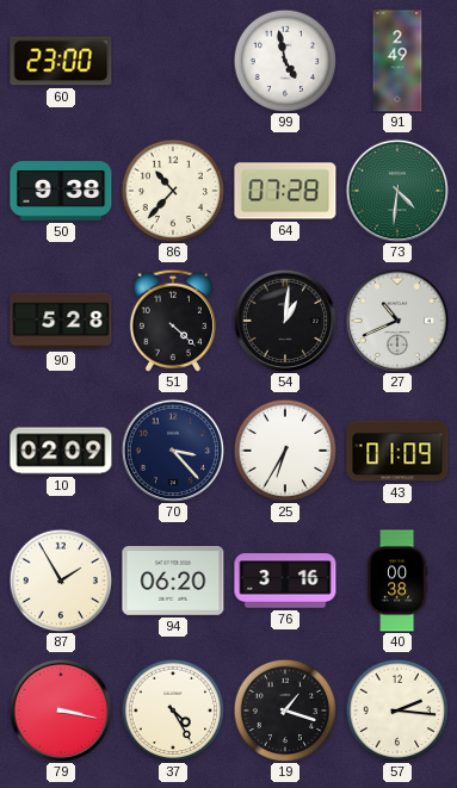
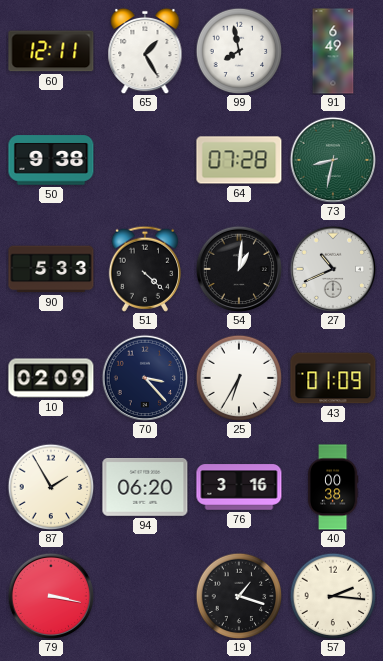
60: 23:00 -> 12:11
65: none -> 1:25
99: 4:58 -> 7:58
91: 2:49 -> 6:49
86: 10:37 -> none
73: 4:31 -> 8:32
90: 5:28 -> 5:33
37: 4:25 -> none
